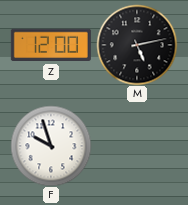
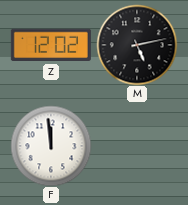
Z: 12:00 -> 12:02
F: 9:57 -> 11:59
